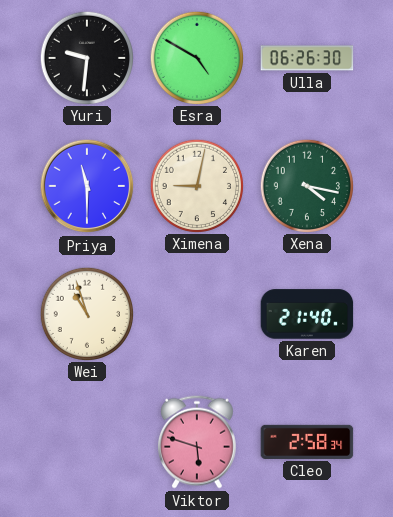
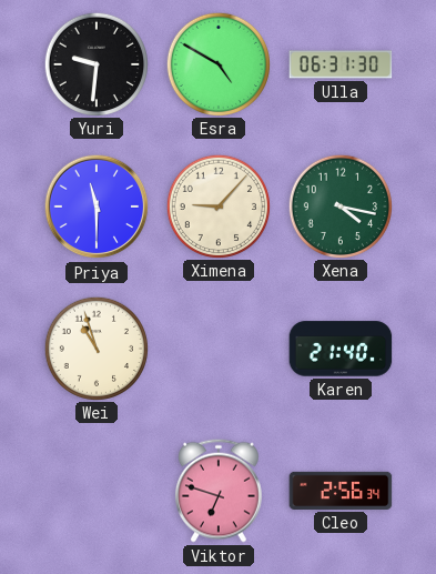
Ulla: 06:26 -> 06:31
Ximena: 9:02 -> 9:07
Viktor: 5:48 -> 6:48
Cleo: 2:58 -> 2:56
